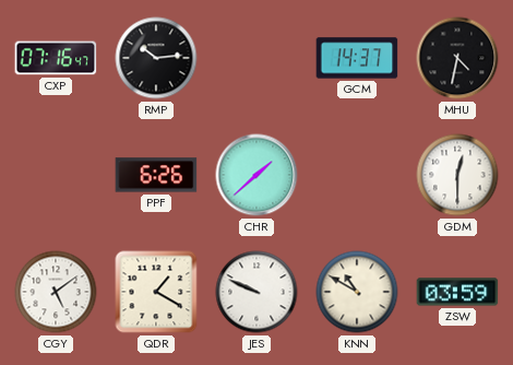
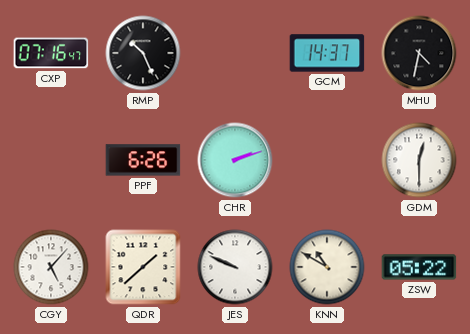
RMP: 10:14 -> 10:26
CHR: 1:38 -> 2:12
CGY: 5:09 -> 5:07
QDR: 1:20 -> 1:38
ZSW: 03:59 -> 05:22
